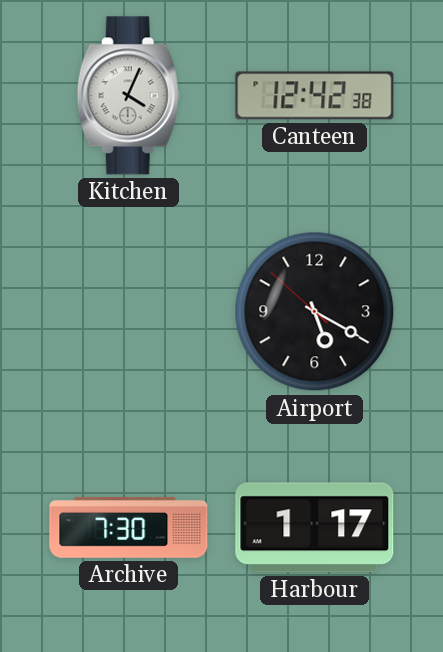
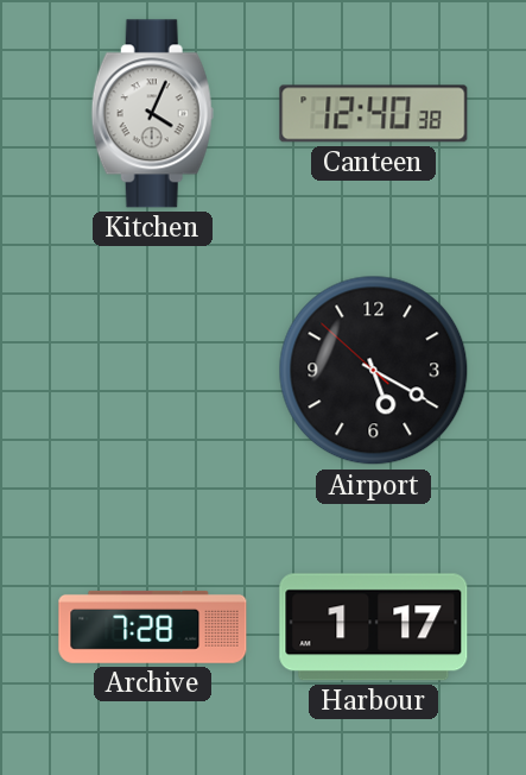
Canteen: 12:42 -> 12:40
Archive: 7:30 -> 7:28
